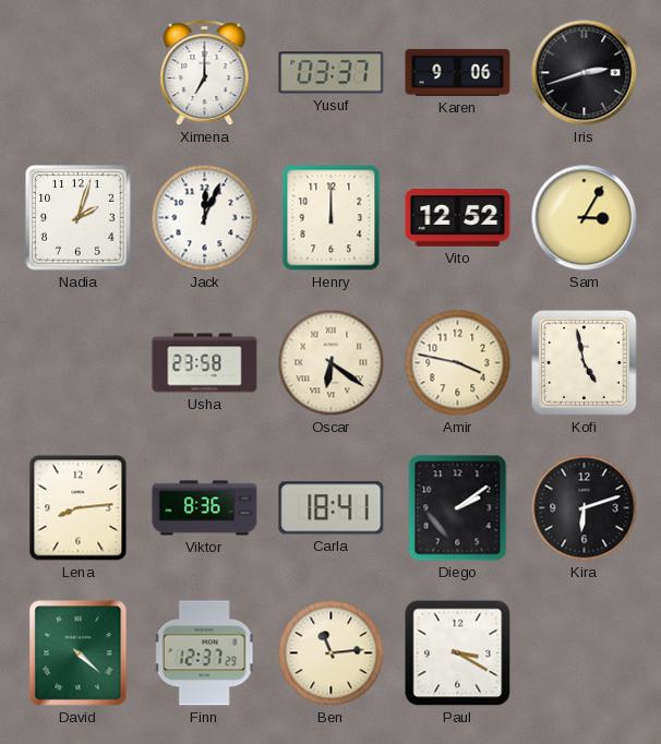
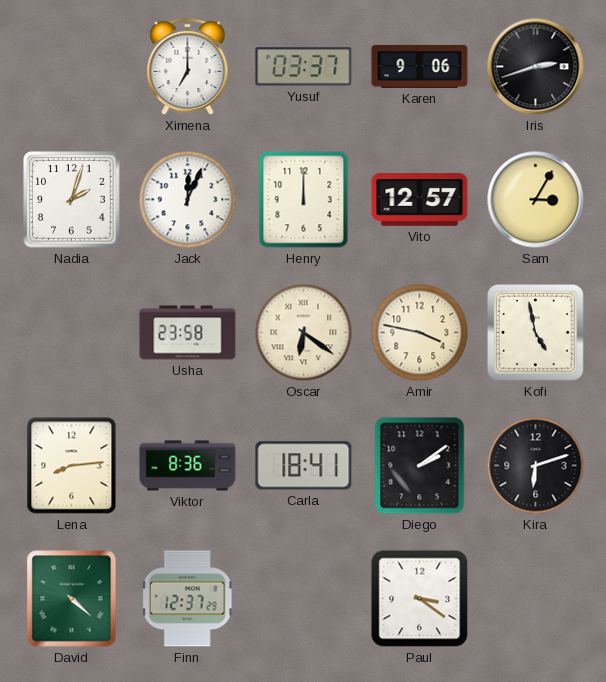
Vito: 12:52 -> 12:57
Ben: 11:14 -> none
Paul: 3:20 -> 3:21
